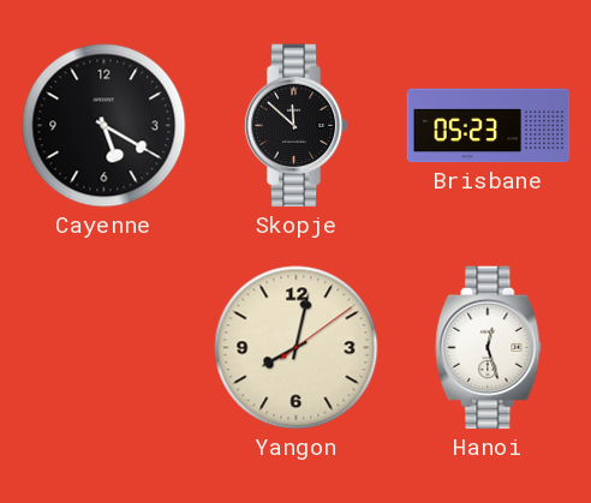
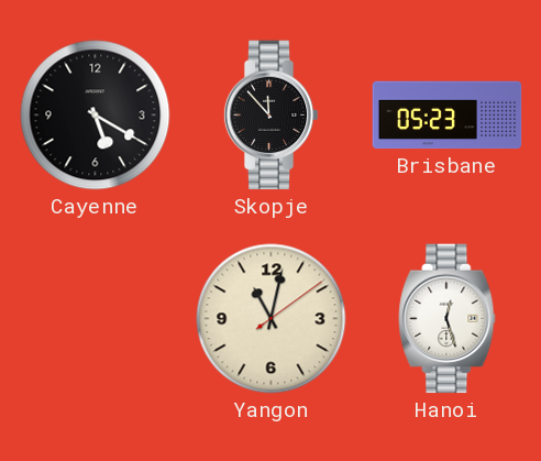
Skopje: 11:52 -> 11:53
Yangon: 8:02 -> 11:02
